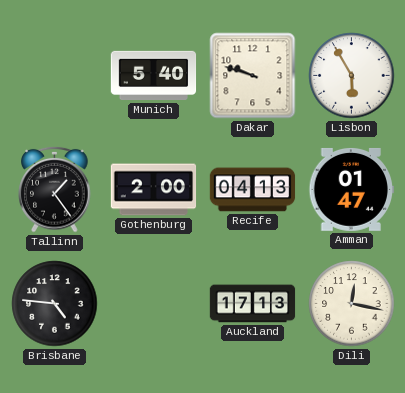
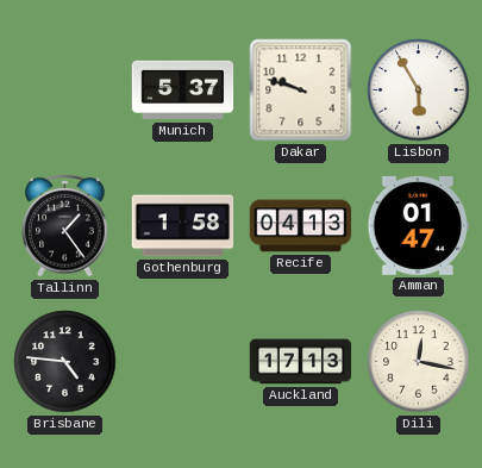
Munich: 5:40 -> 5:37
Gothenburg: 2:00 -> 1:58
